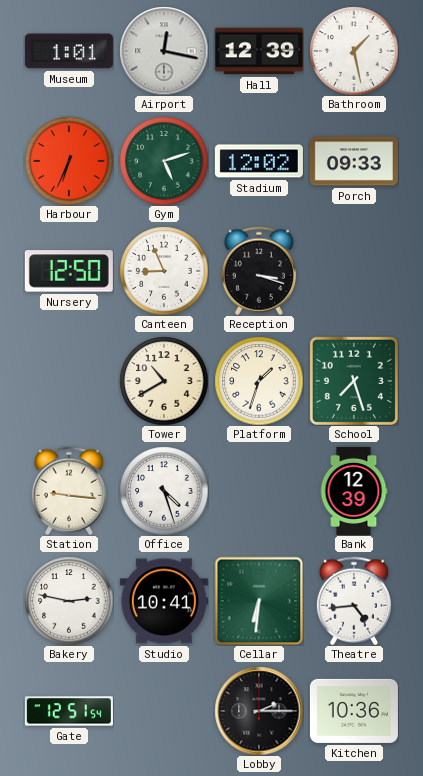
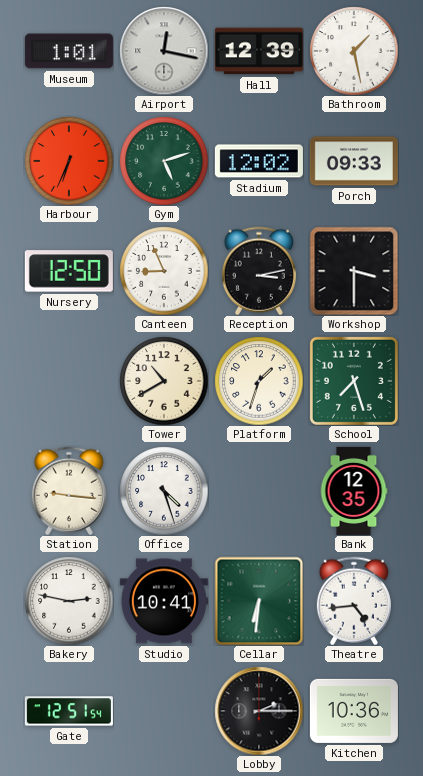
Reception: 3:18 -> 3:13
Workshop: none -> 3:30
Bank: 12:39 -> 12:35
